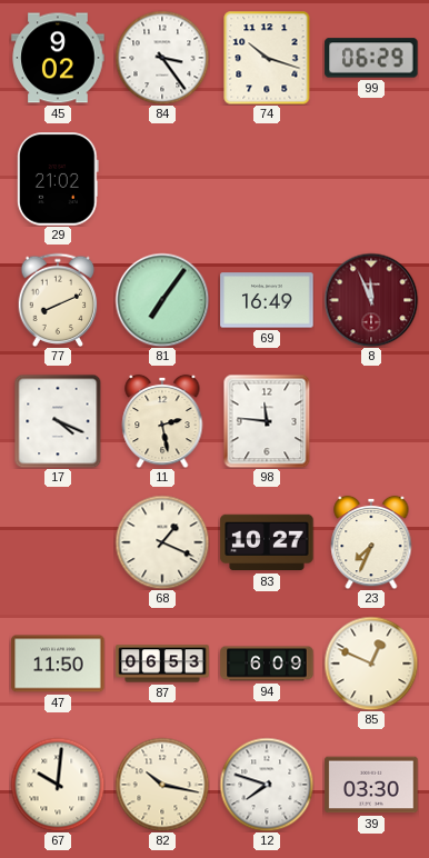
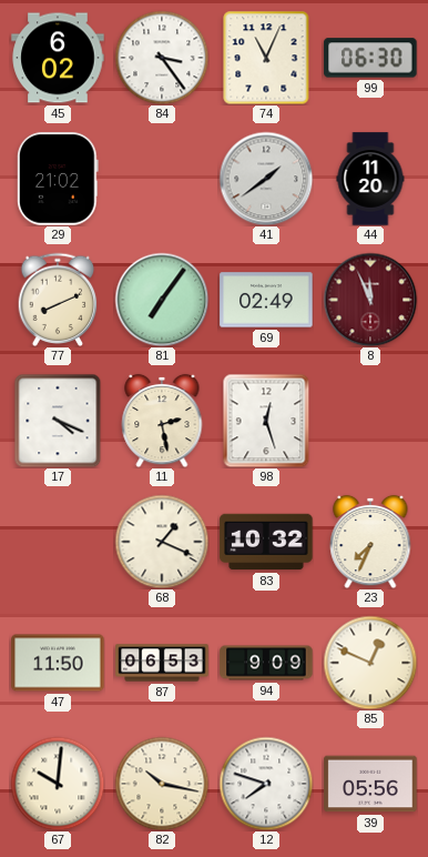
45: 9:02 -> 6:02
74: 10:18 -> 11:04
99: 06:29 -> 06:30
41: none -> 1:39
44: none -> 11:20
69: 16:49 -> 02:49
98: 11:46 -> 12:27
83: 10:27 -> 10:32
94: 6:09 -> 9:09
39: 03:30 -> 05:56
